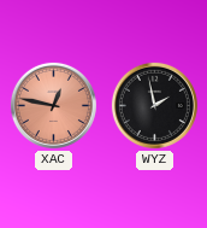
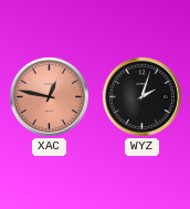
WYZ: 1:58 -> 2:03
